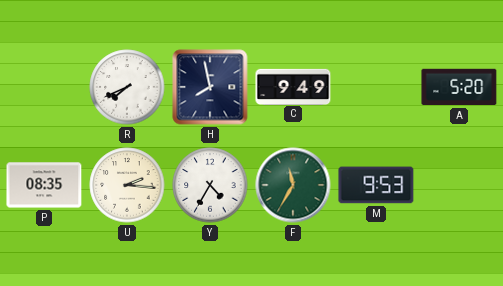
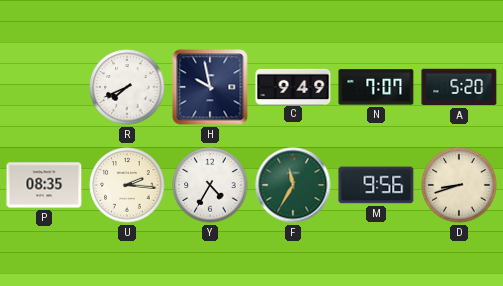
H: 7:58 -> 9:58
N: none -> 7:07
M: 9:53 -> 9:56
D: none -> 8:42
